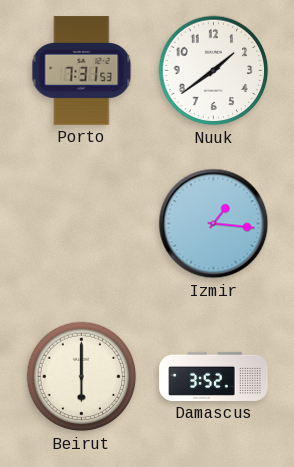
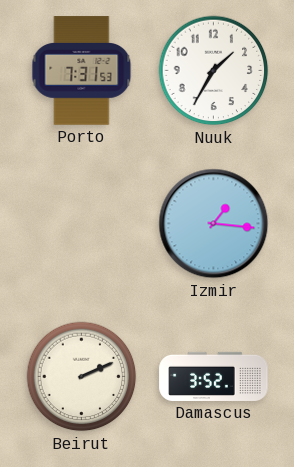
Nuuk: 1:39 -> 1:35
Beirut: 6:00 -> 2:11
